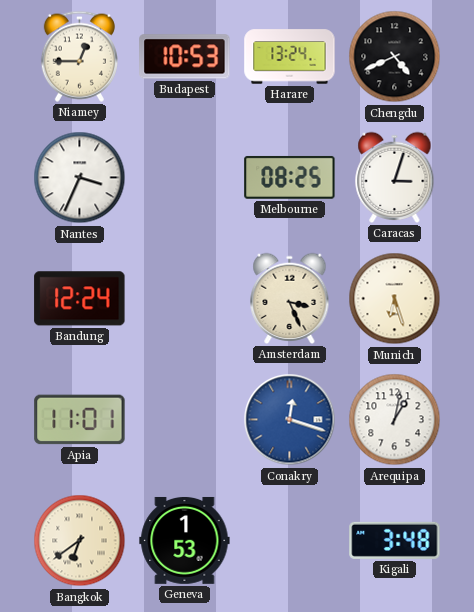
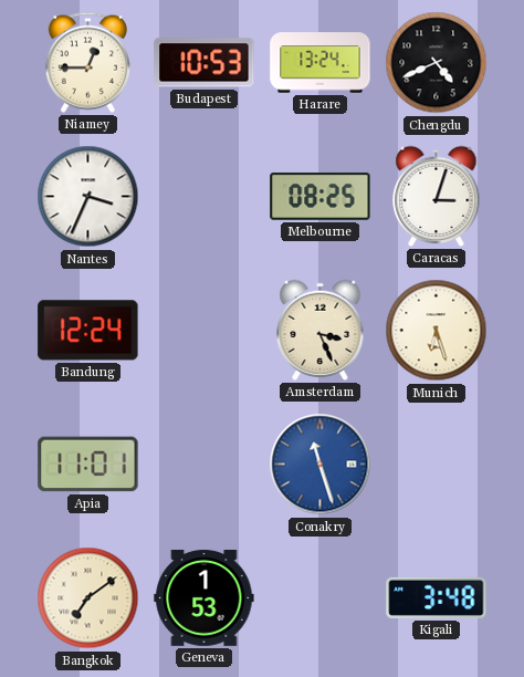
Conakry: 12:18 -> 11:27
Arequipa: 1:02 -> none
Bangkok: 6:39 -> 7:09
